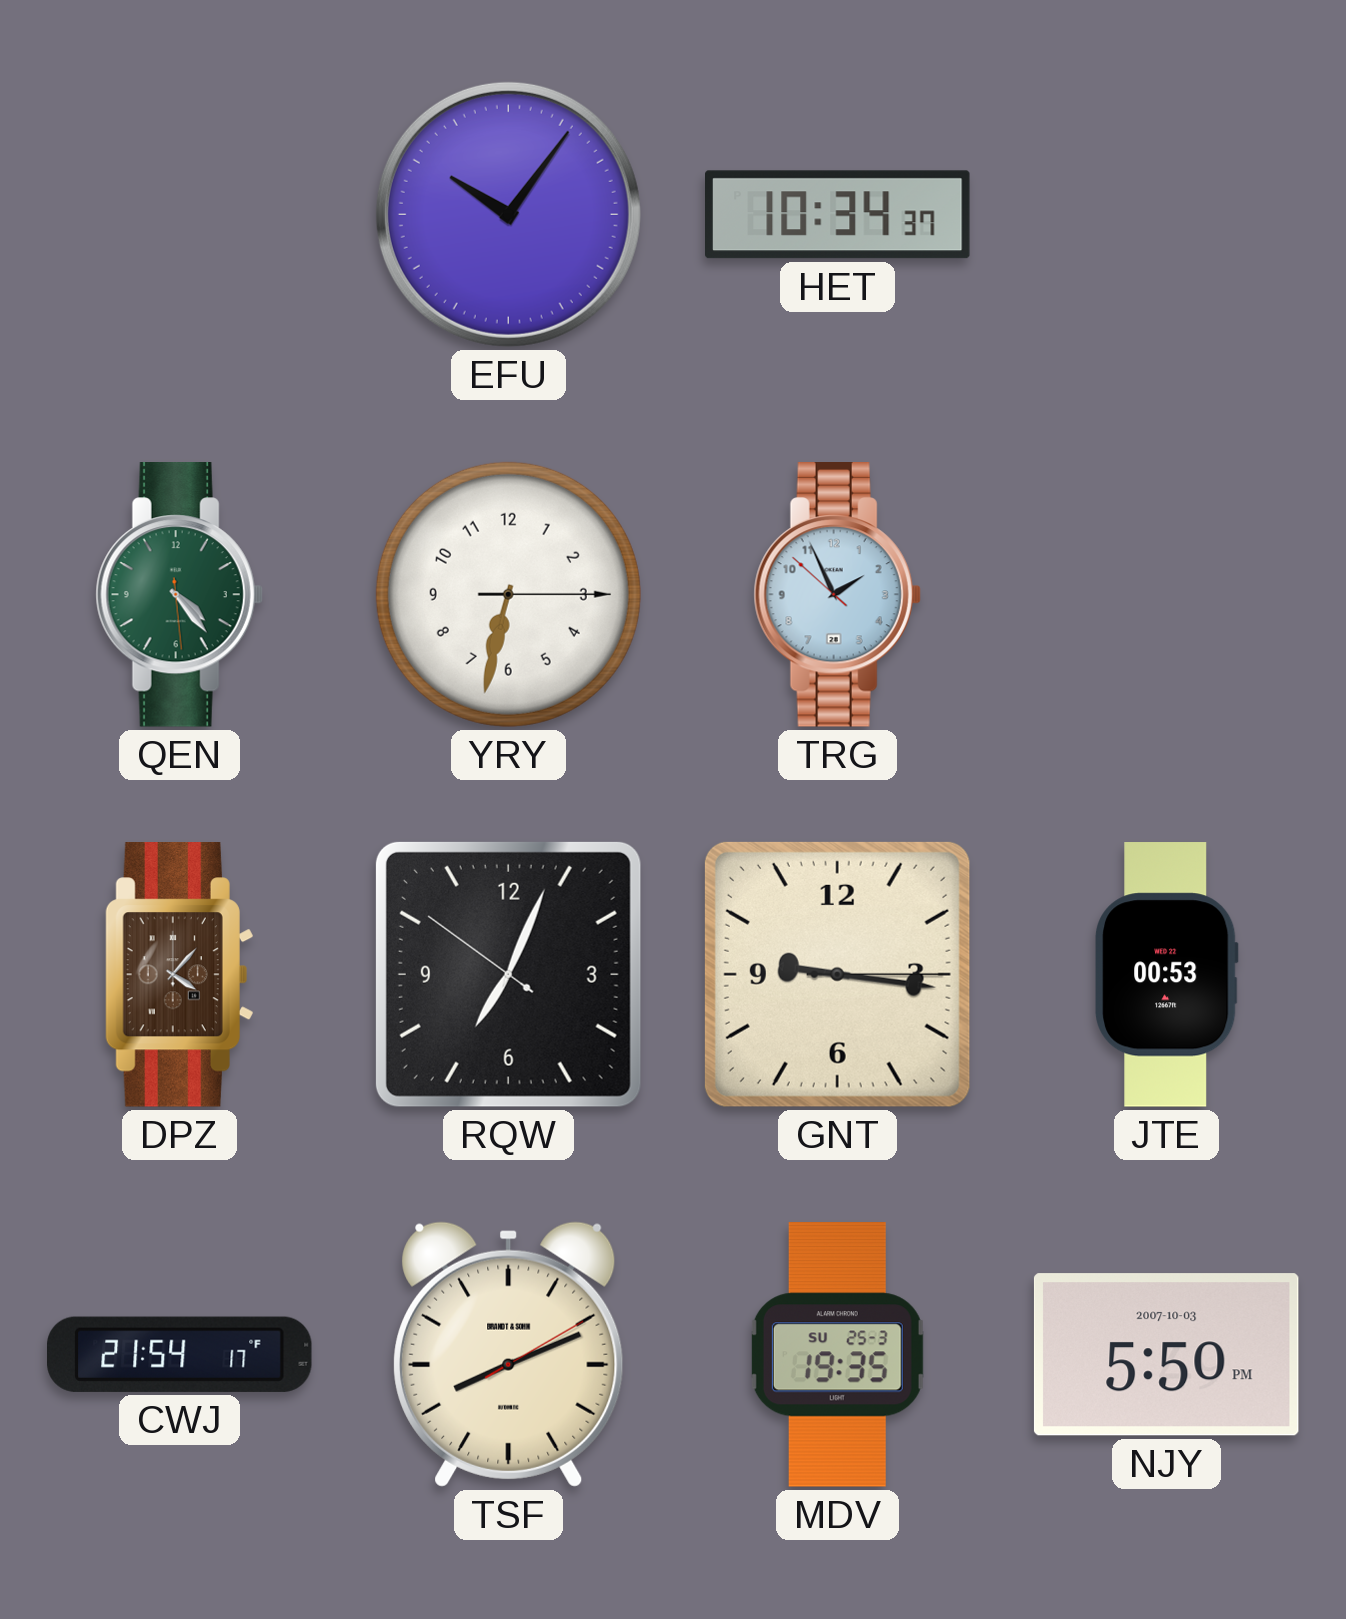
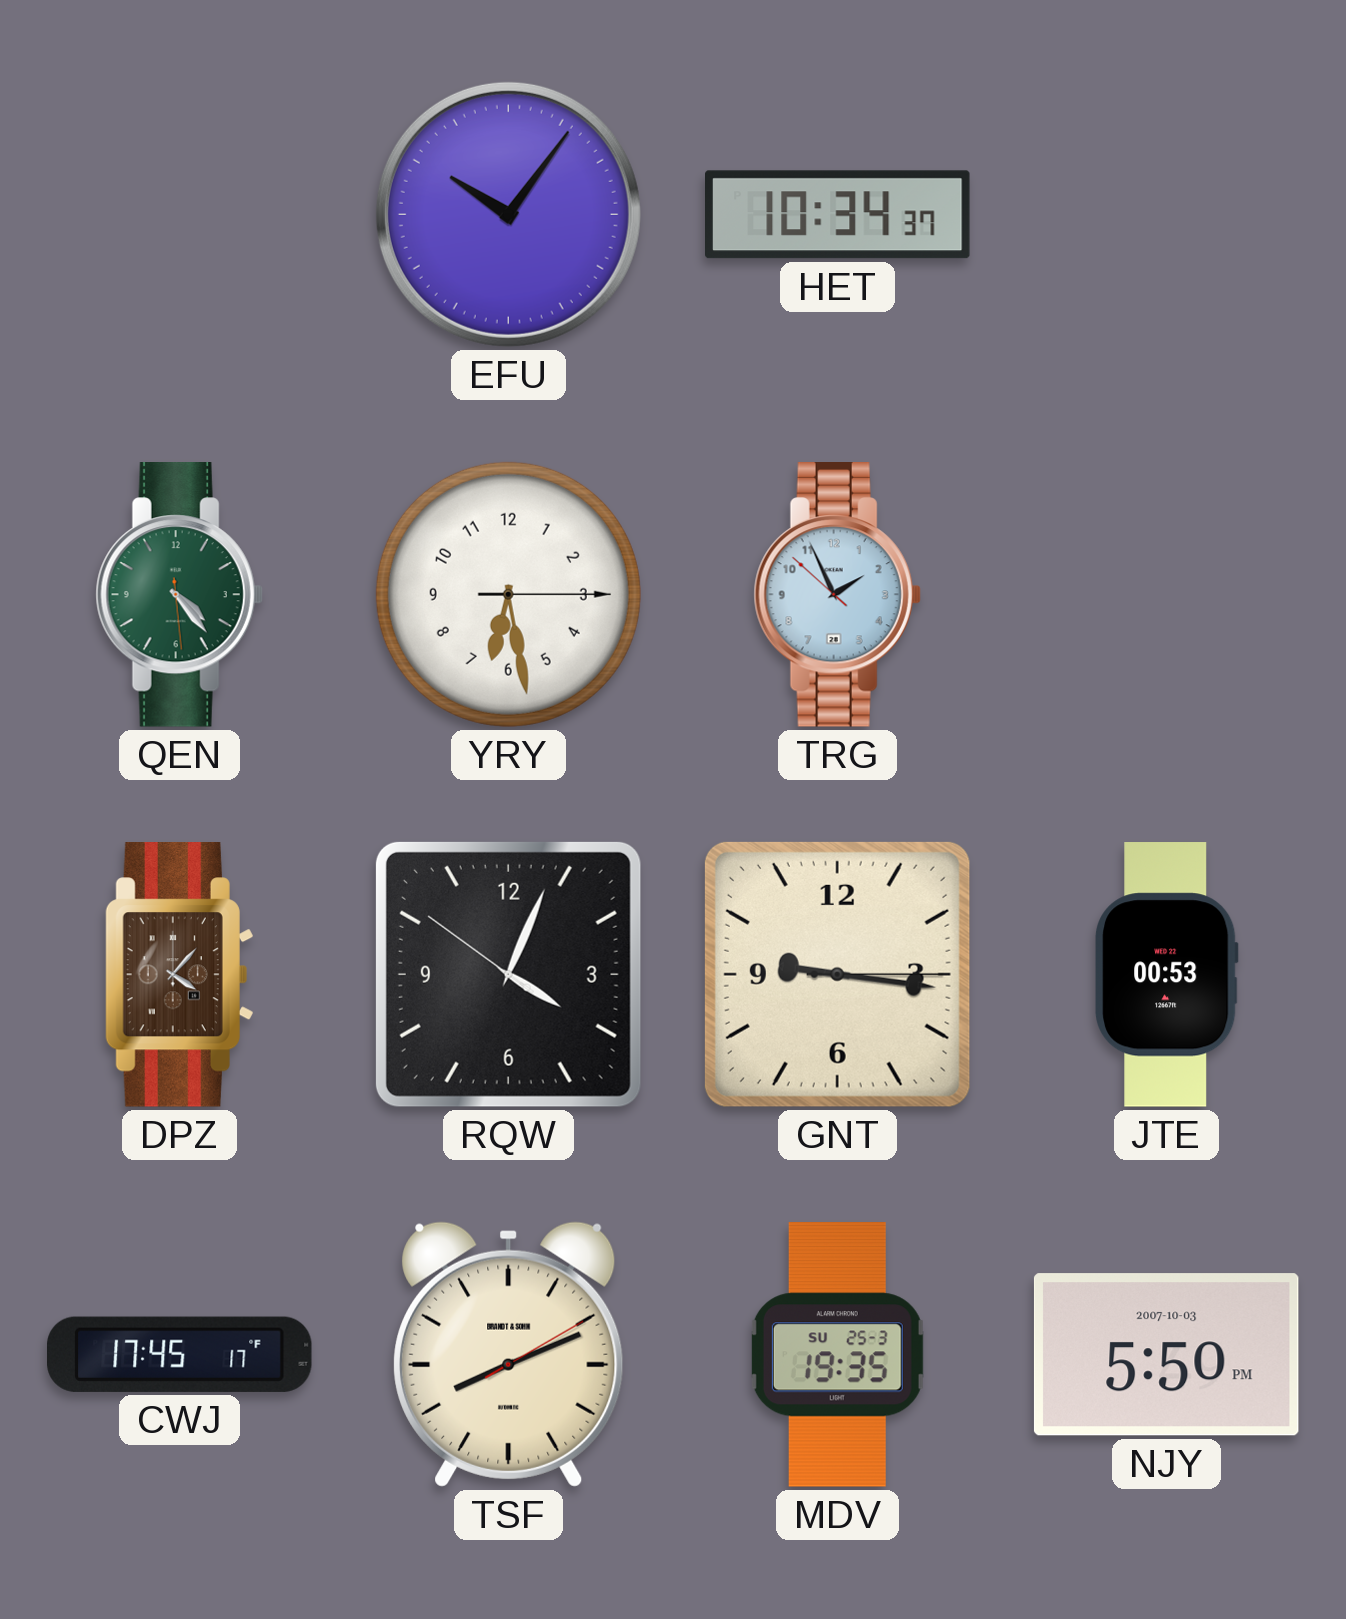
YRY: 6:32 -> 6:28
RQW: 7:03 -> 4:03
CWJ: 21:54 -> 17:45
